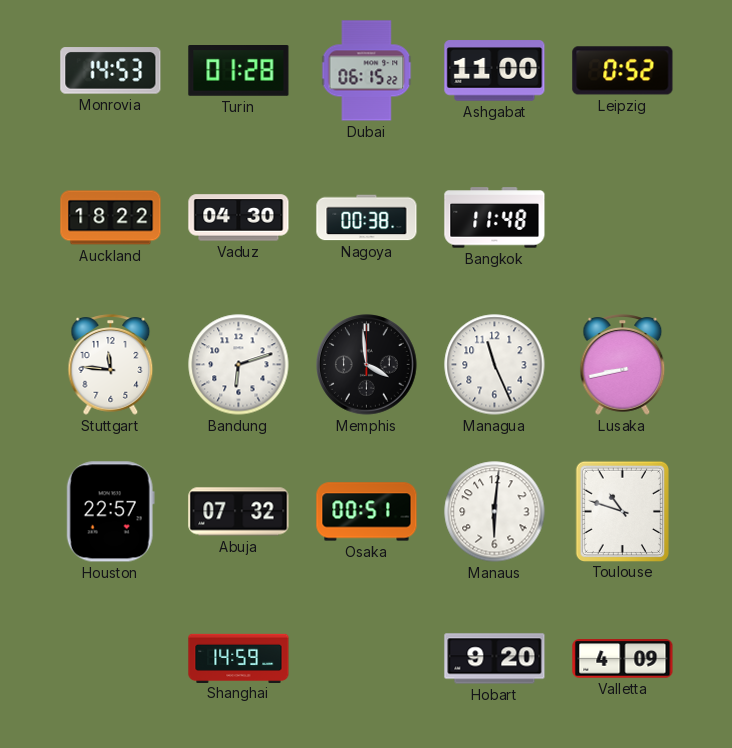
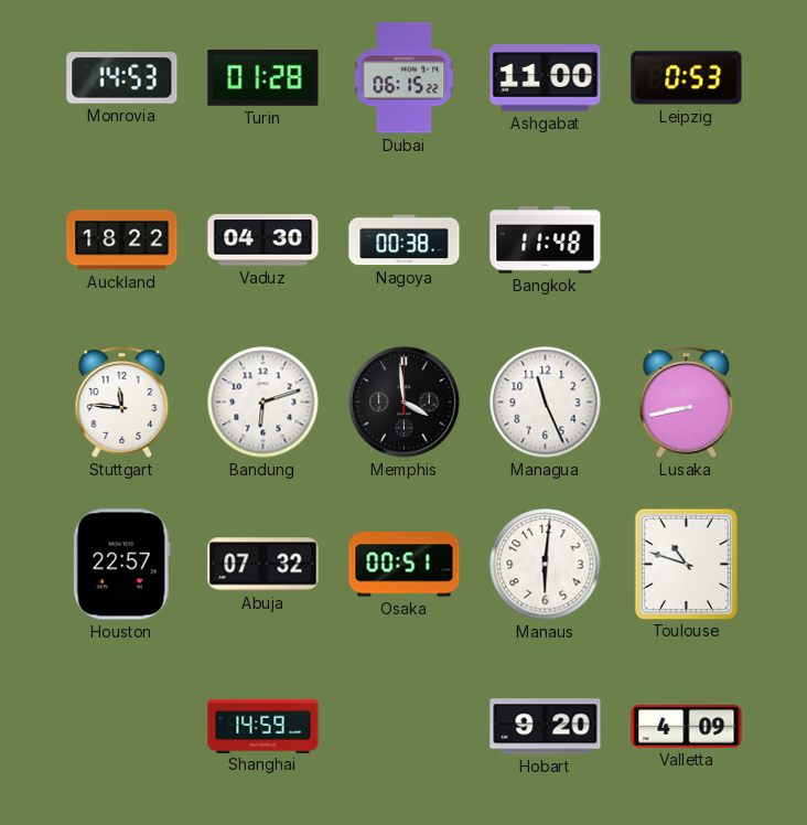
Leipzig: 0:52 -> 0:53
